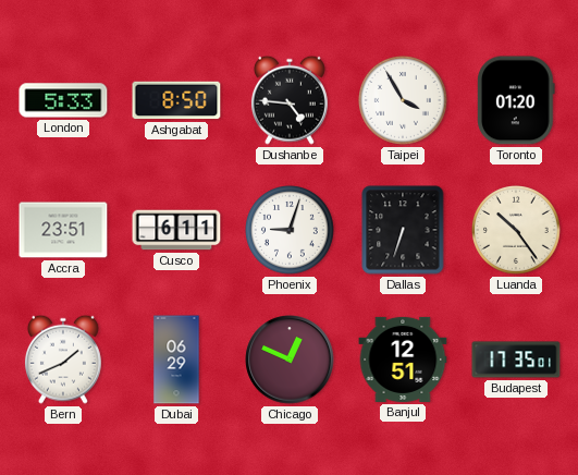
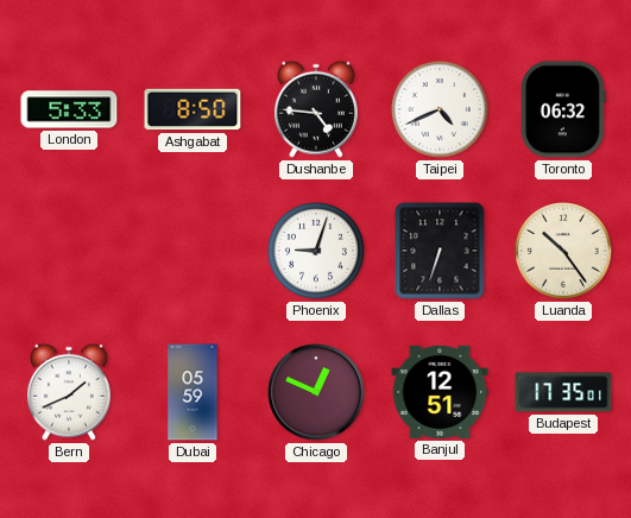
Taipei: 3:55 -> 4:41
Toronto: 01:20 -> 06:32
Accra: 23:51 -> none
Cusco: 6:11 -> none
Dubai: 06:29 -> 05:59
